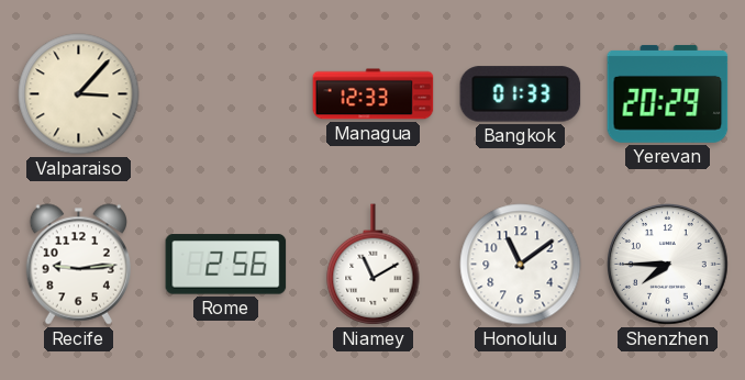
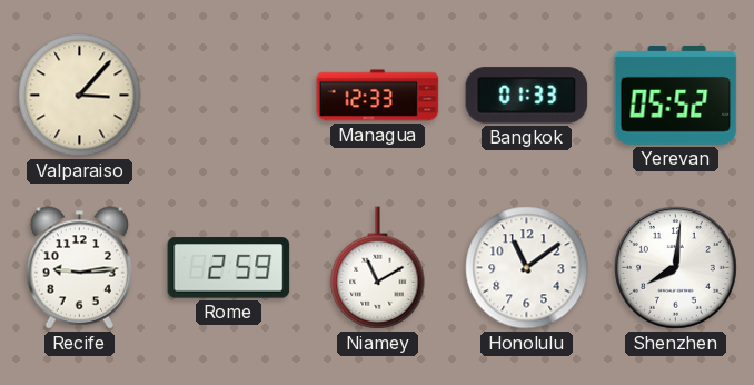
Yerevan: 20:29 -> 05:52
Rome: 2:56 -> 2:59
Shenzhen: 7:45 -> 8:01
